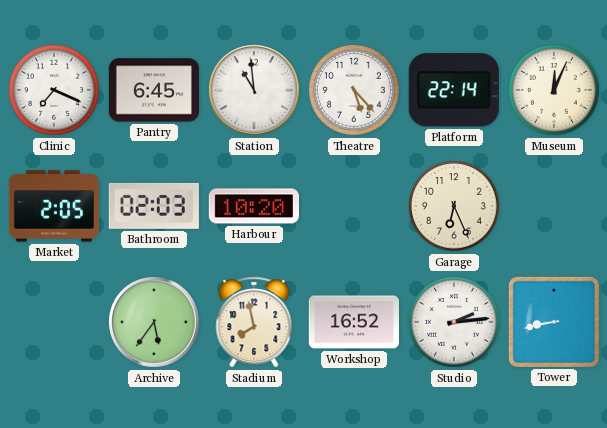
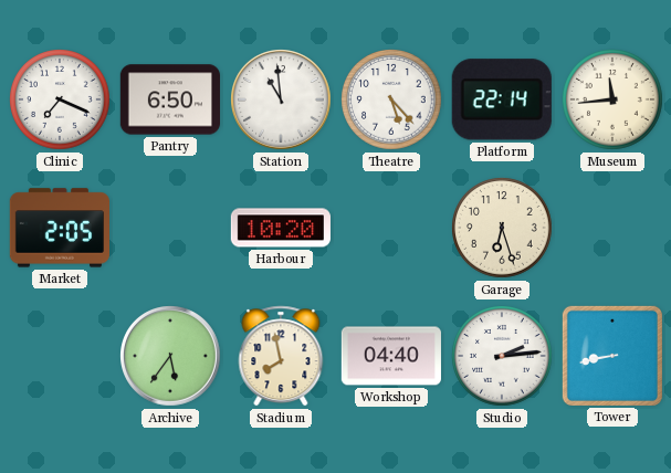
Pantry: 6:45 -> 6:50
Museum: 12:04 -> 11:44
Bathroom: 02:03 -> none
Garage: 6:26 -> 6:27
Workshop: 16:52 -> 04:40
